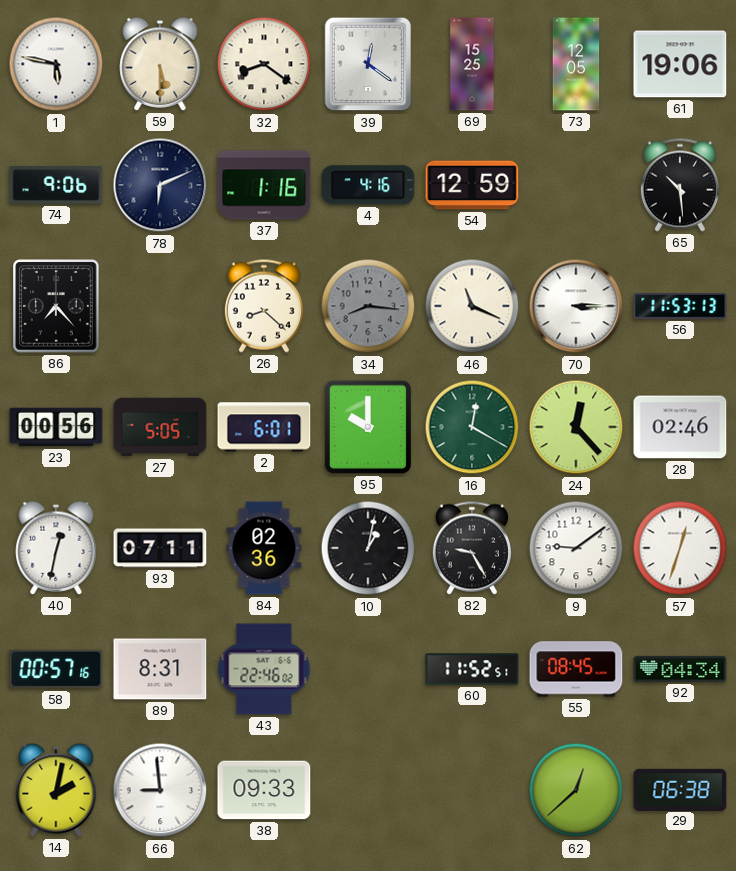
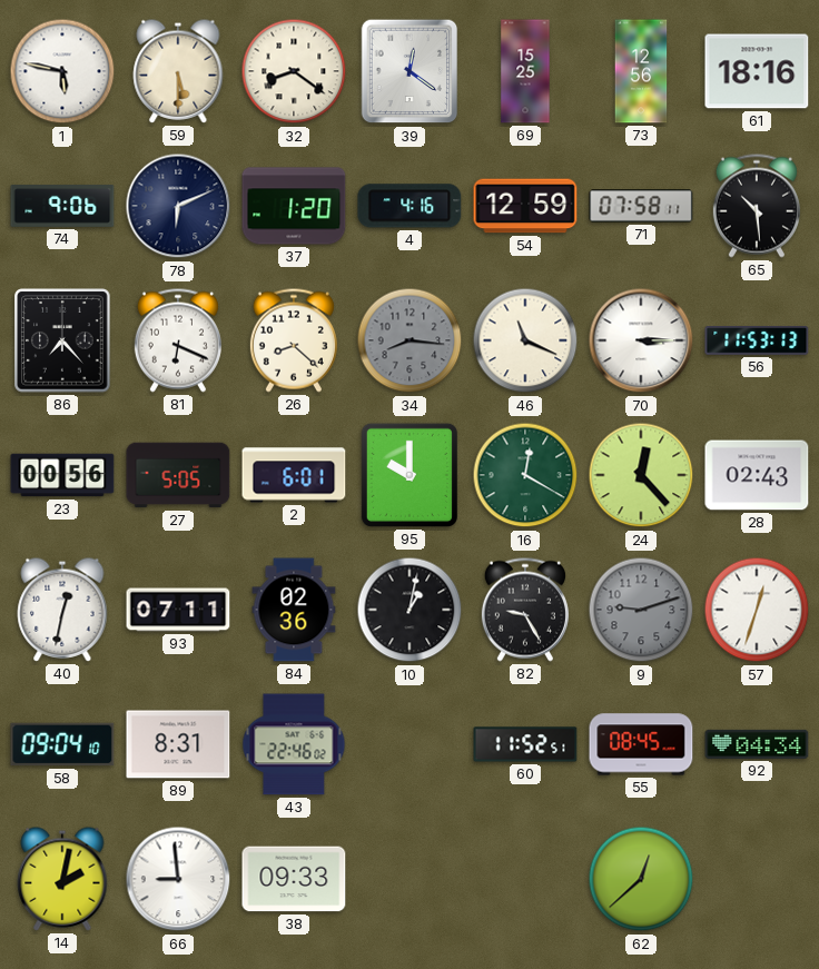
73: 12:05 -> 12:56
61: 19:06 -> 18:16
37: 1:16 -> 1:20
71: none -> 07:58
81: none -> 6:19
28: 02:46 -> 02:43
9: 9:09 -> 9:12
9 dial: white -> grey
58: 00:57 -> 09:04
29: 06:38 -> none
